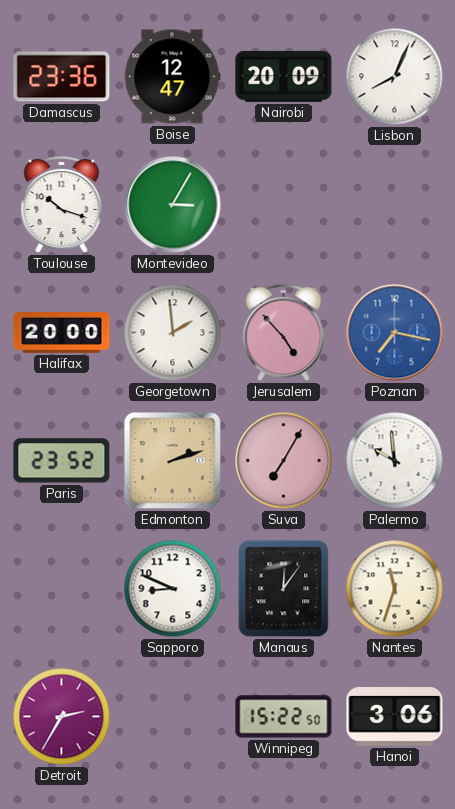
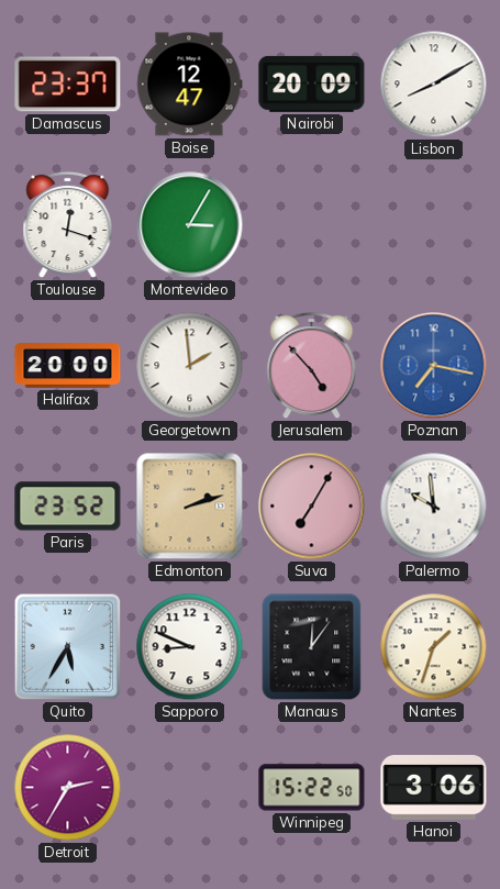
Damascus: 23:36 -> 23:37
Lisbon: 8:04 -> 8:10
Toulouse: 10:18 -> 12:18
Quito: none -> 5:35
Nantes: 11:33 -> 1:33
